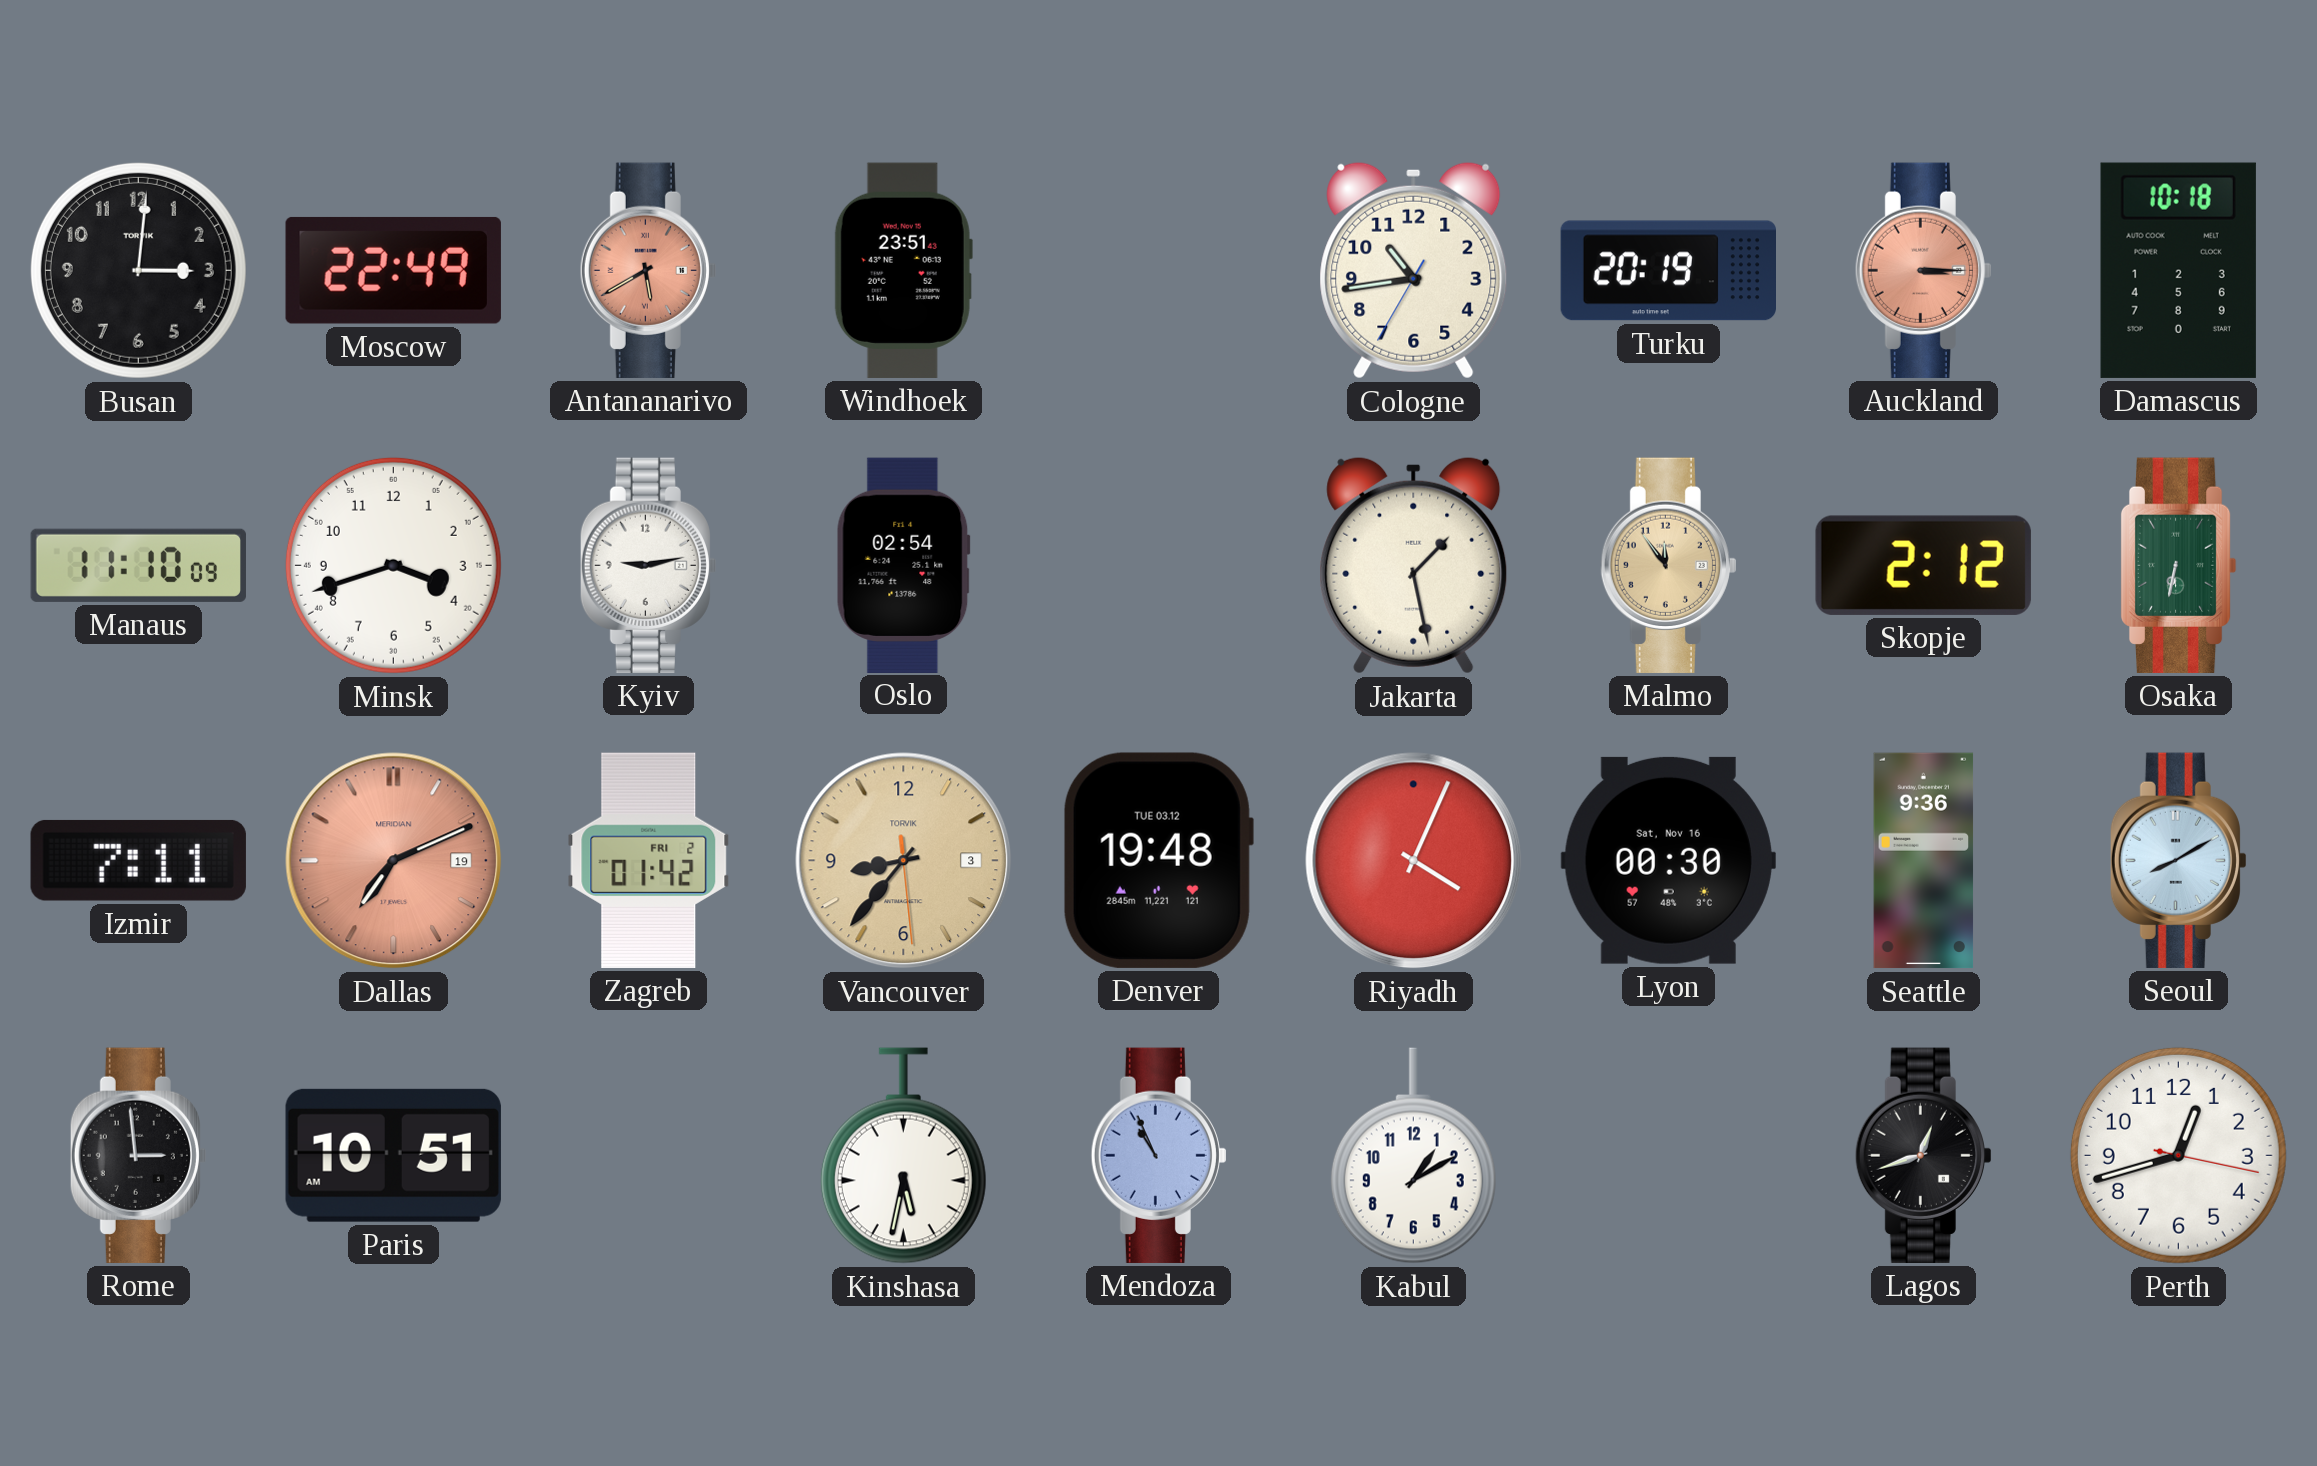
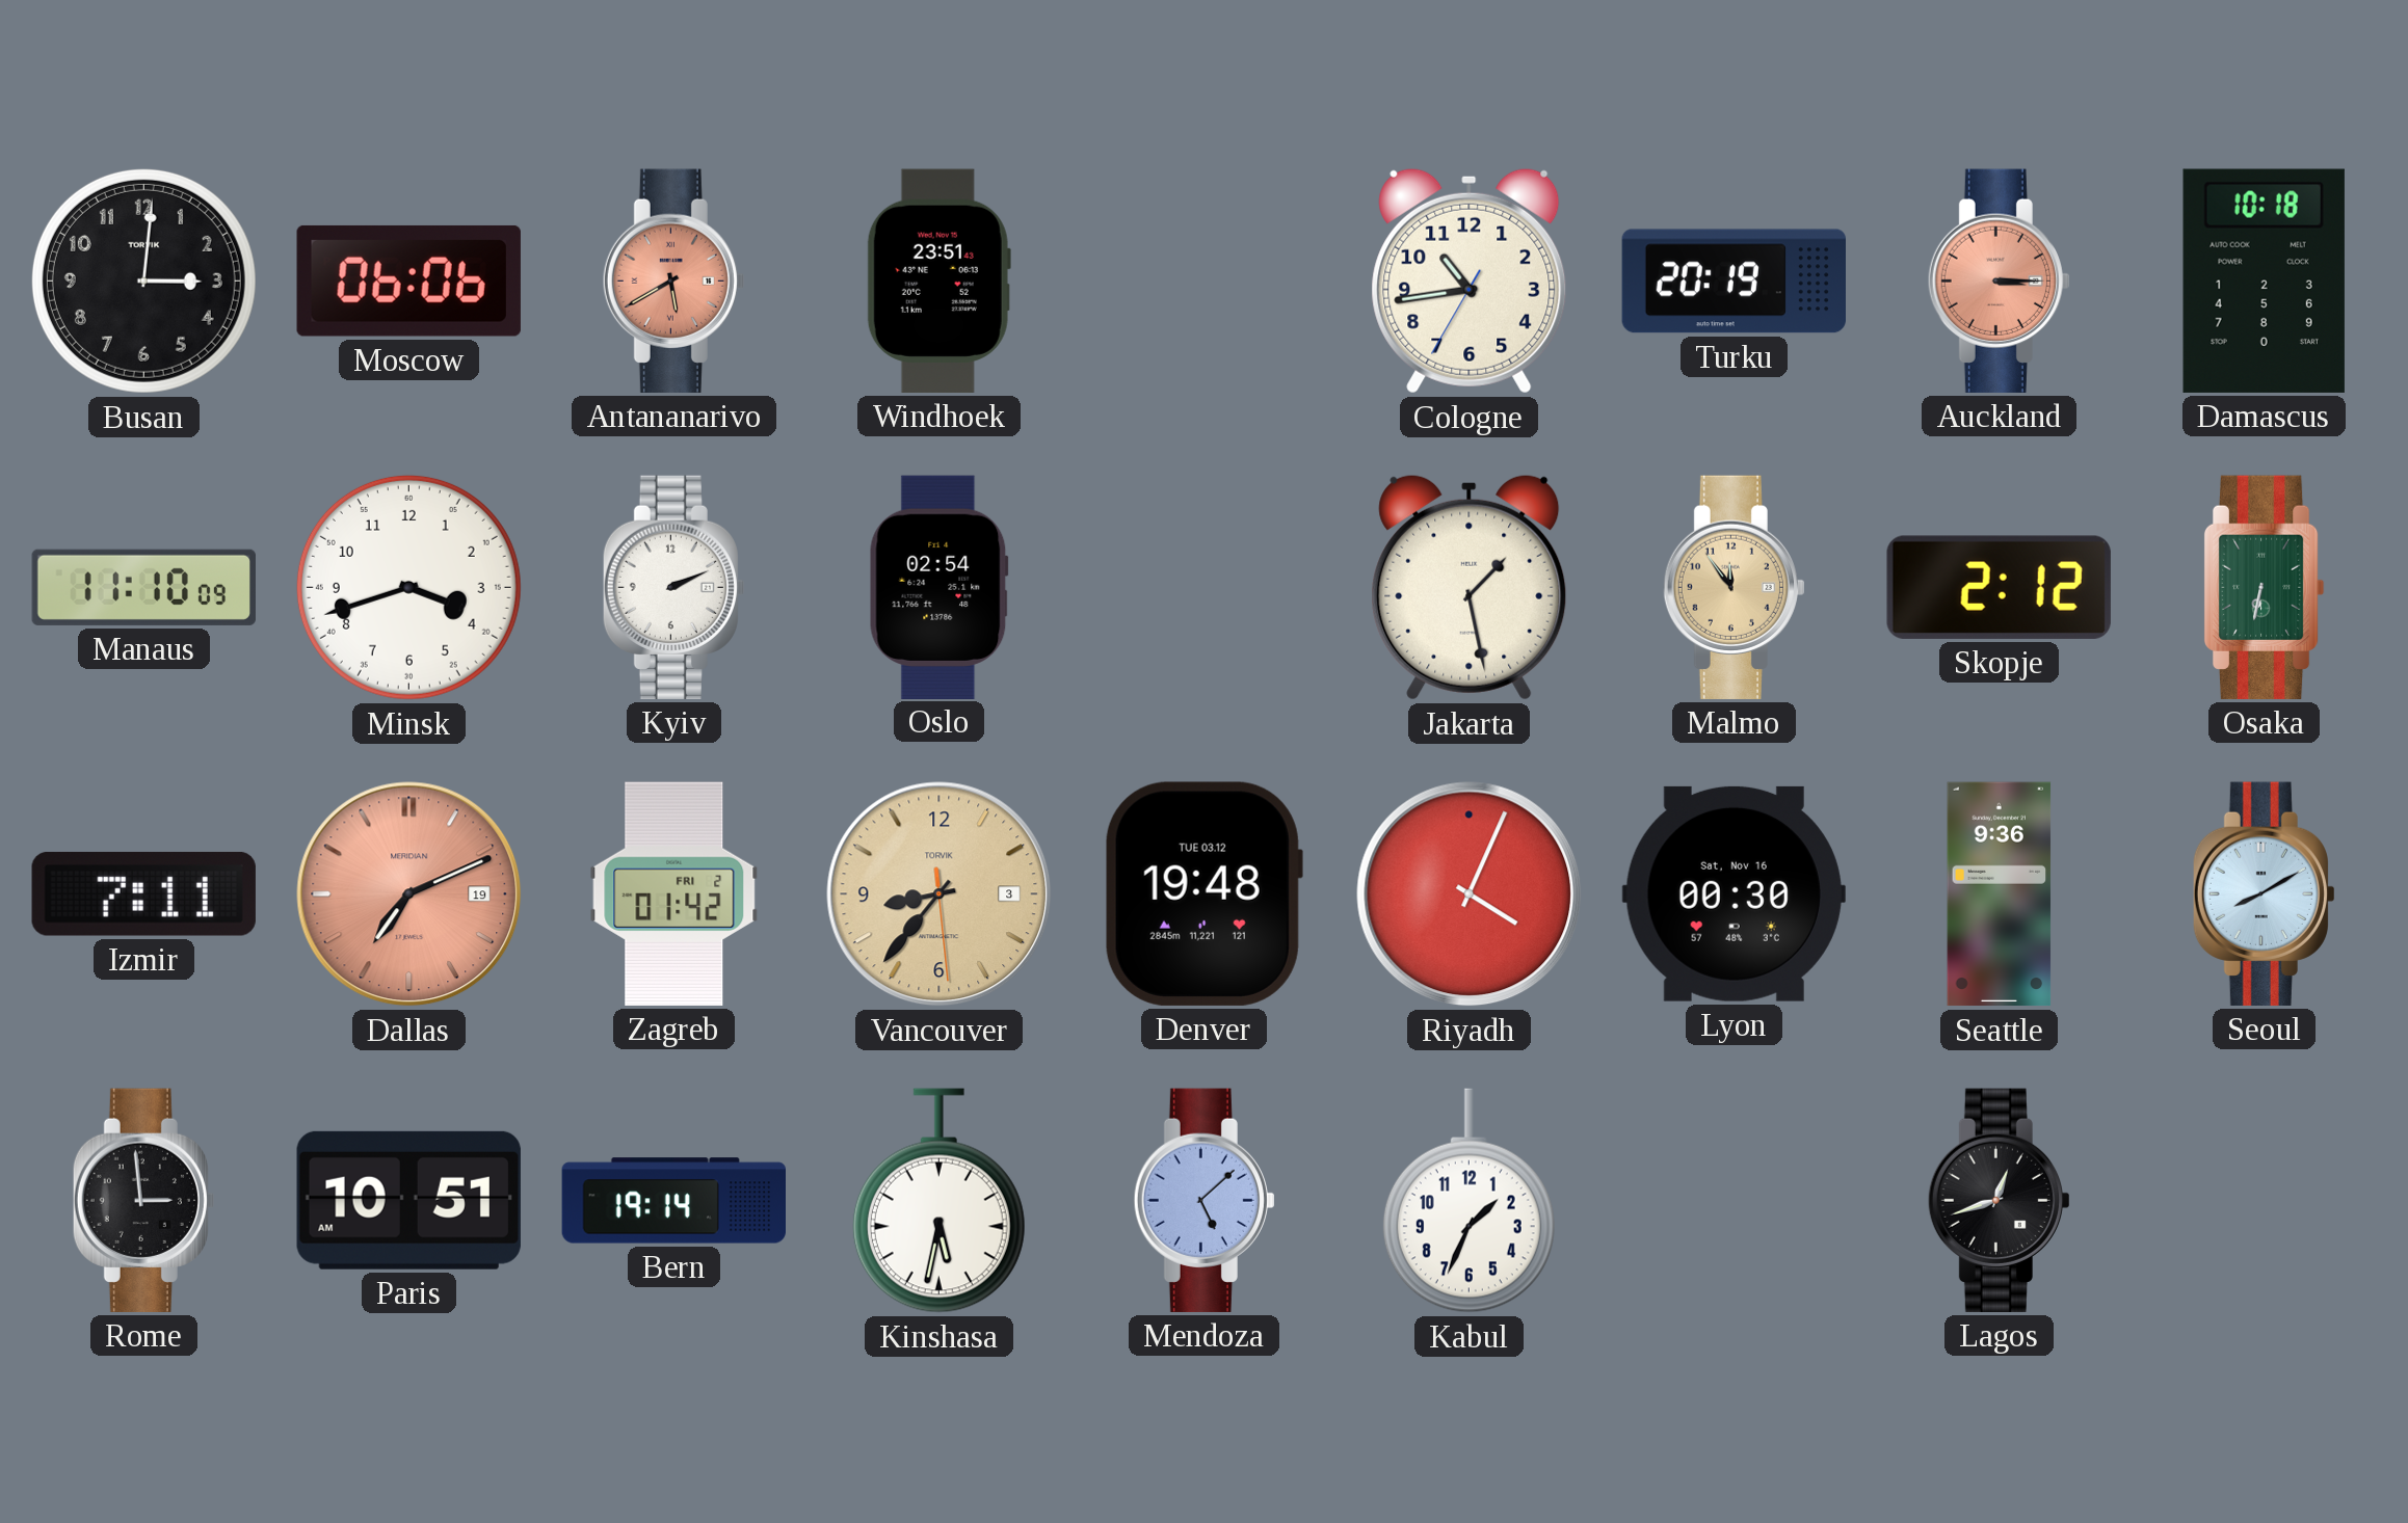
Moscow: 22:49 -> 06:06
Kyiv: 9:13 -> 2:11
Bern: none -> 19:14
Mendoza: 10:56 -> 5:08
Kabul: 1:10 -> 1:34
Perth: 12:42 -> none
